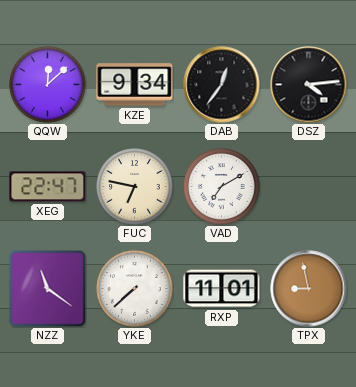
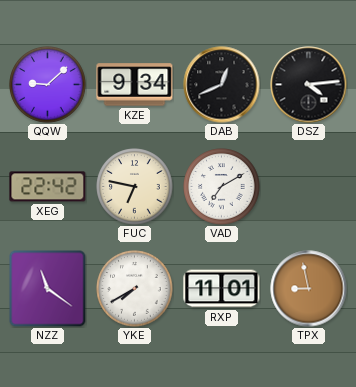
QQW: 12:08 -> 9:08
DAB: 12:36 -> 12:41
XEG: 22:47 -> 22:42
YKE: 7:38 -> 7:40
